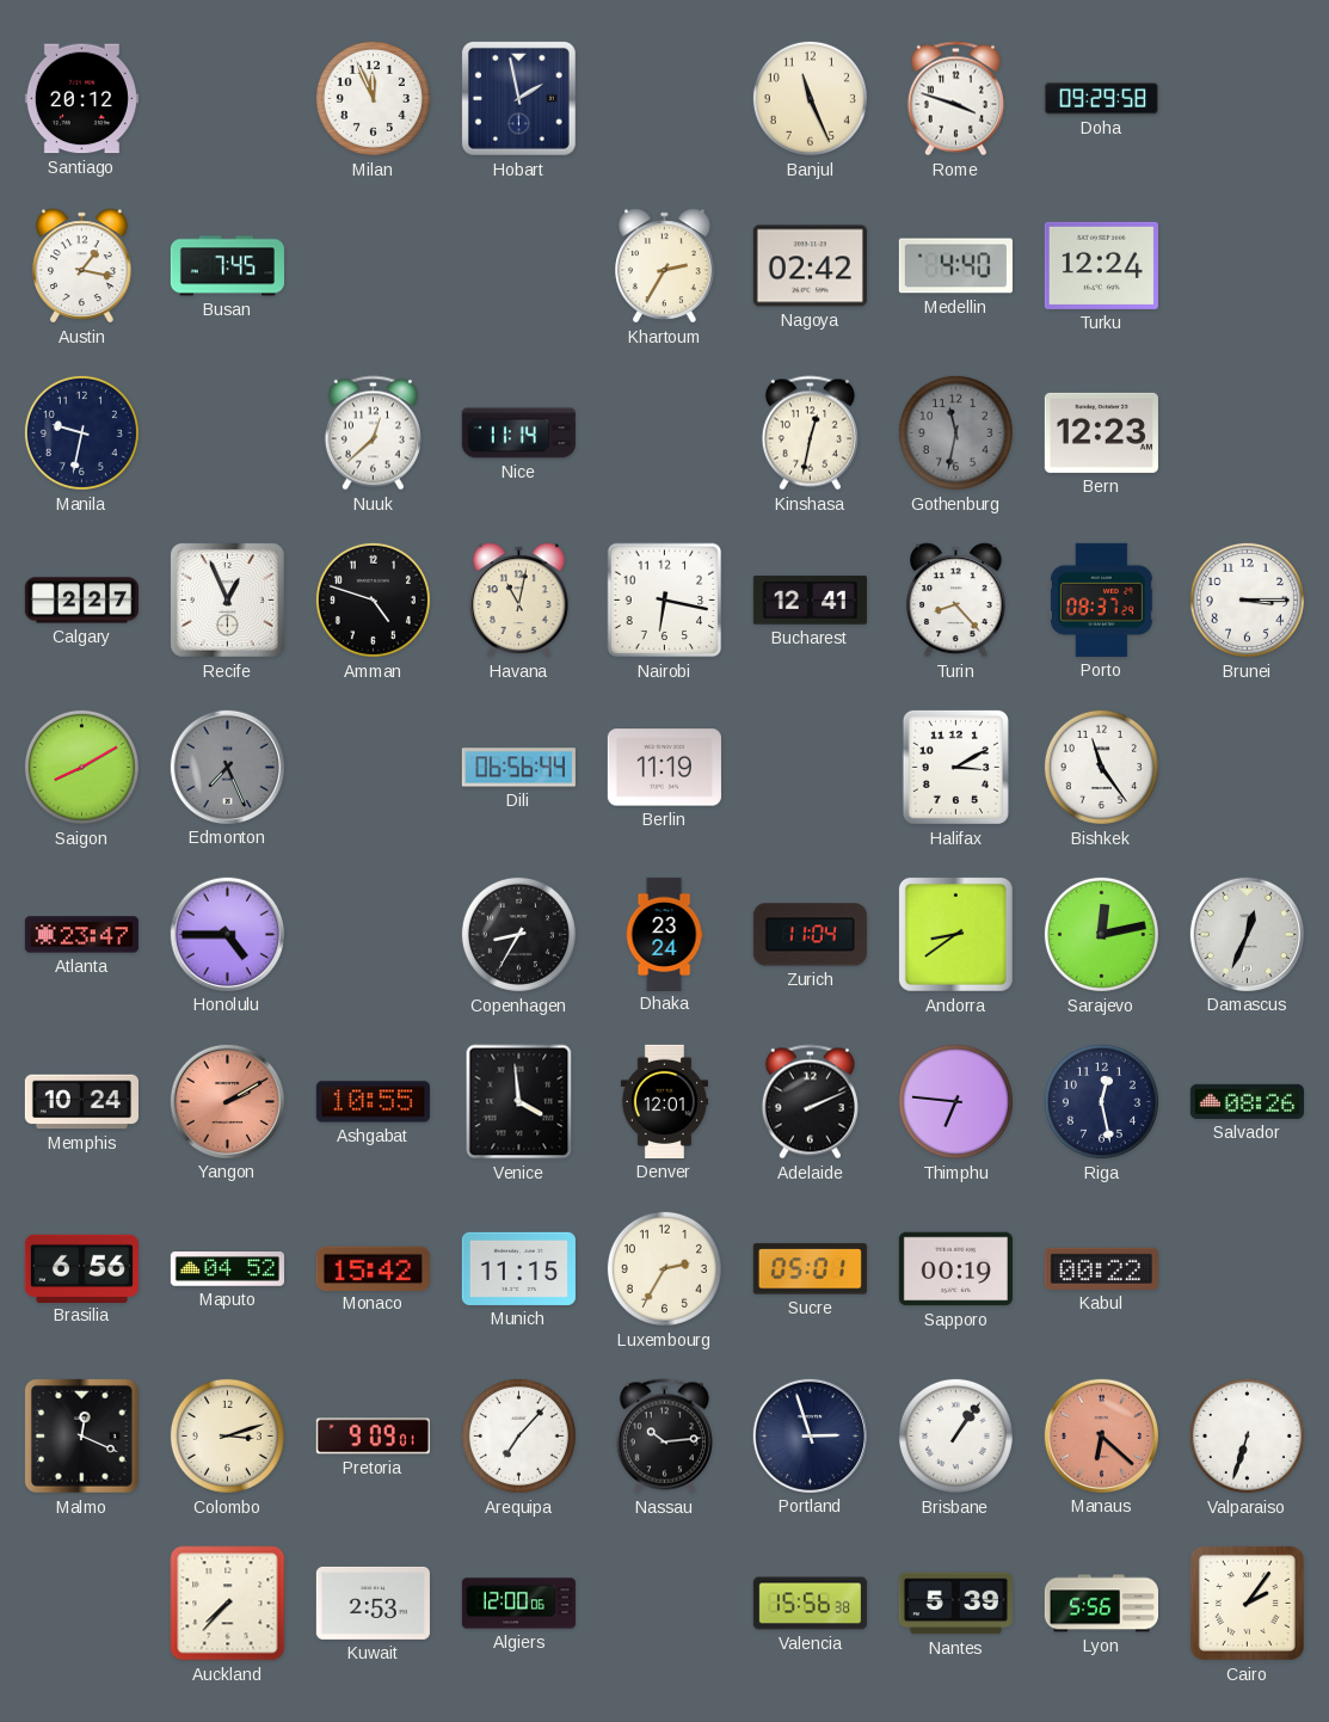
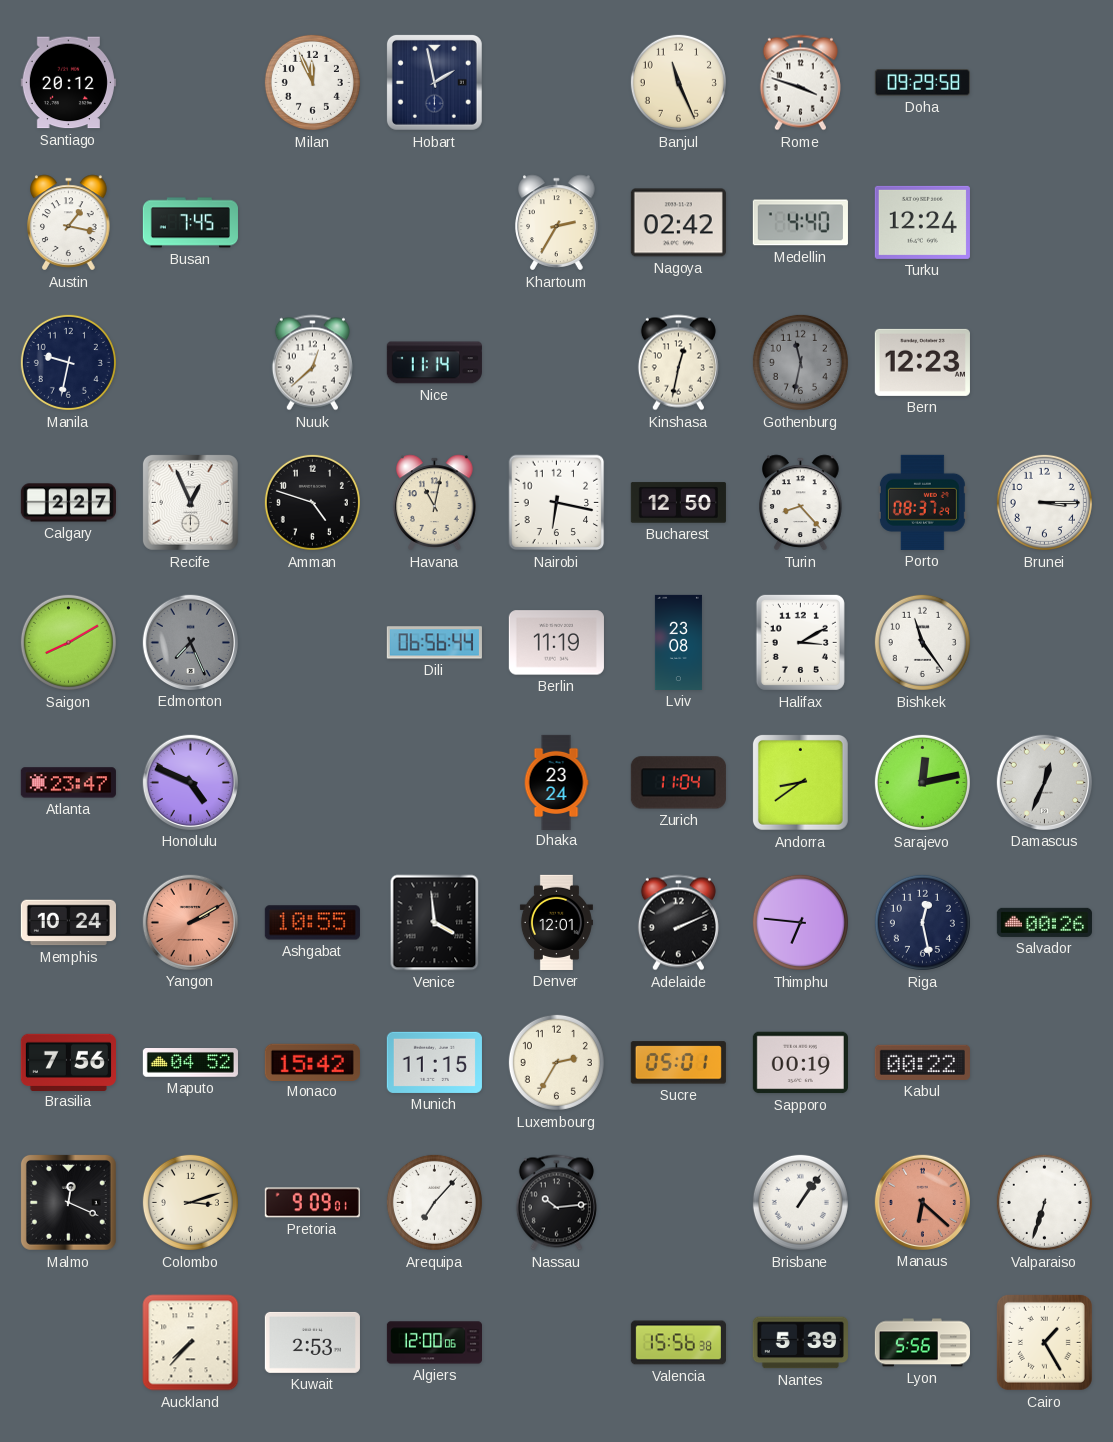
Bucharest: 12:41 -> 12:50
Lviv: none -> 23:08
Honolulu: 4:45 -> 4:49
Copenhagen: 8:35 -> none
Salvador: 08:26 -> 00:26
Brasilia: 6:56 -> 7:56
Portland: 2:57 -> none
Cairo: 2:06 -> 1:25
